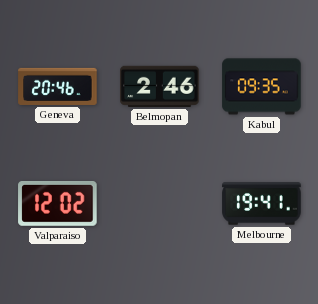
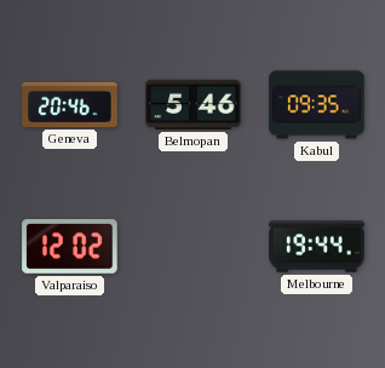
Belmopan: 2:46 -> 5:46
Melbourne: 19:41 -> 19:44
